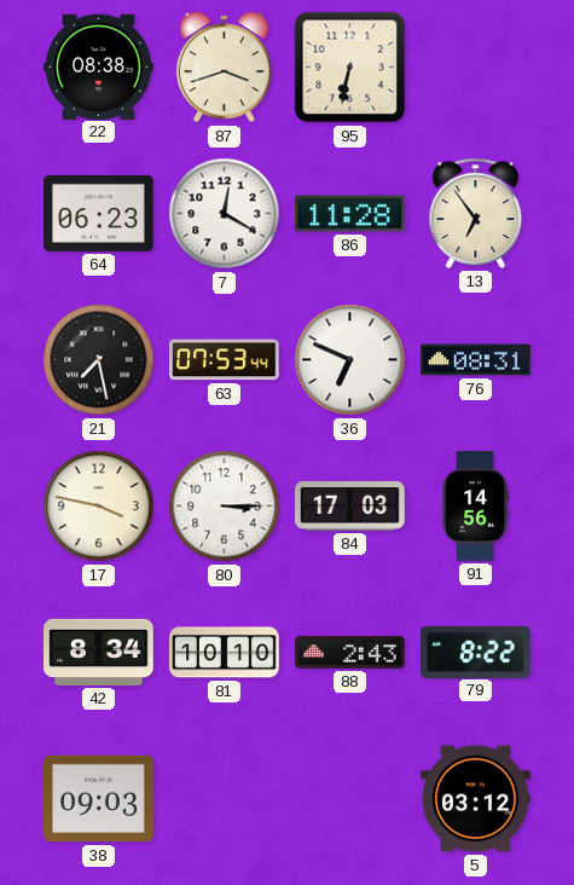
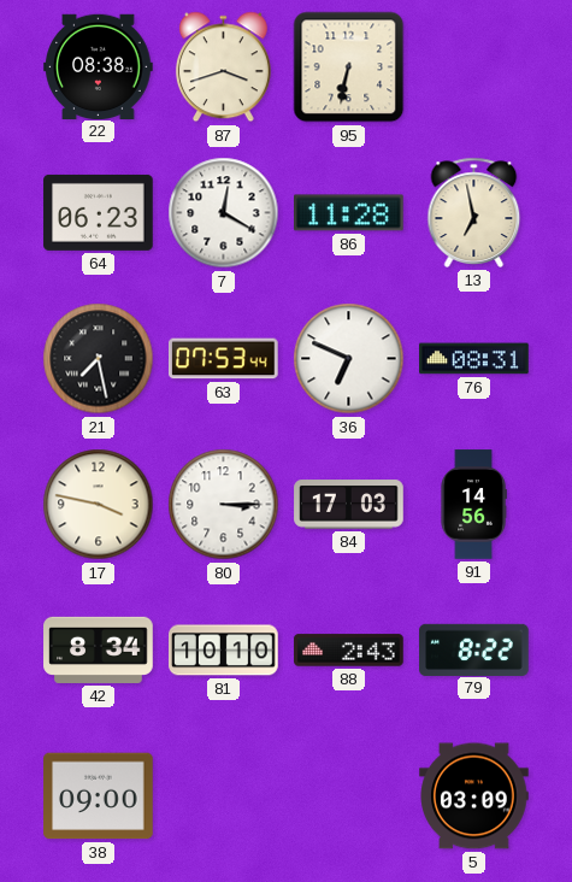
13: 6:54 -> 6:58
38: 09:03 -> 09:00
5: 03:12 -> 03:09
